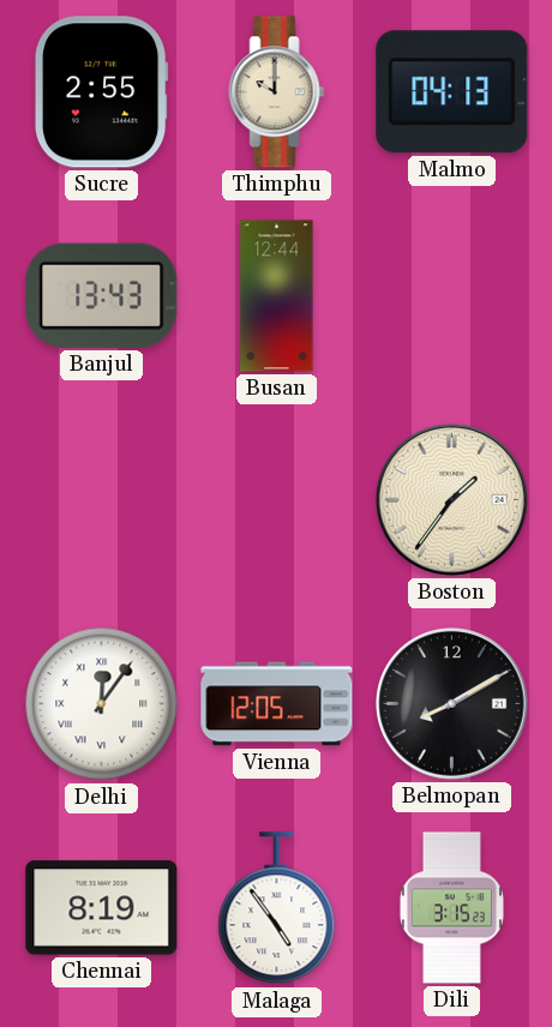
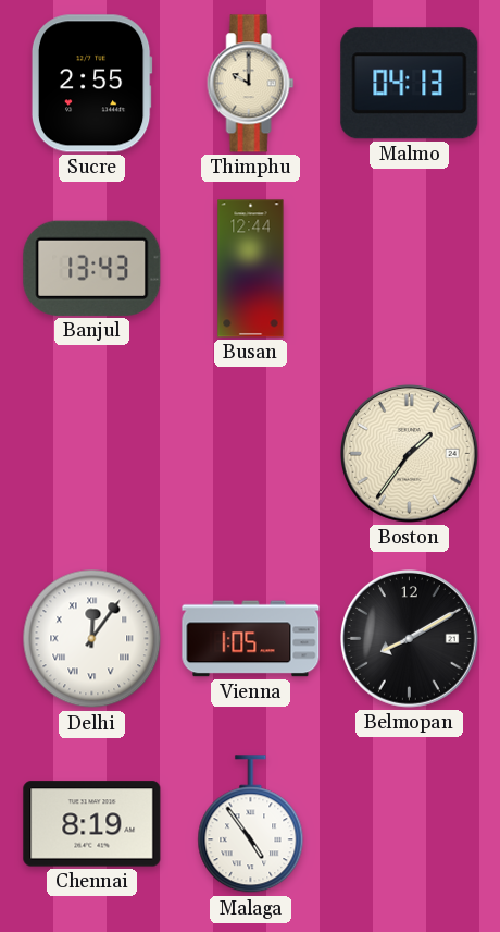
Vienna: 12:05 -> 1:05
Dili: 3:15 -> none
